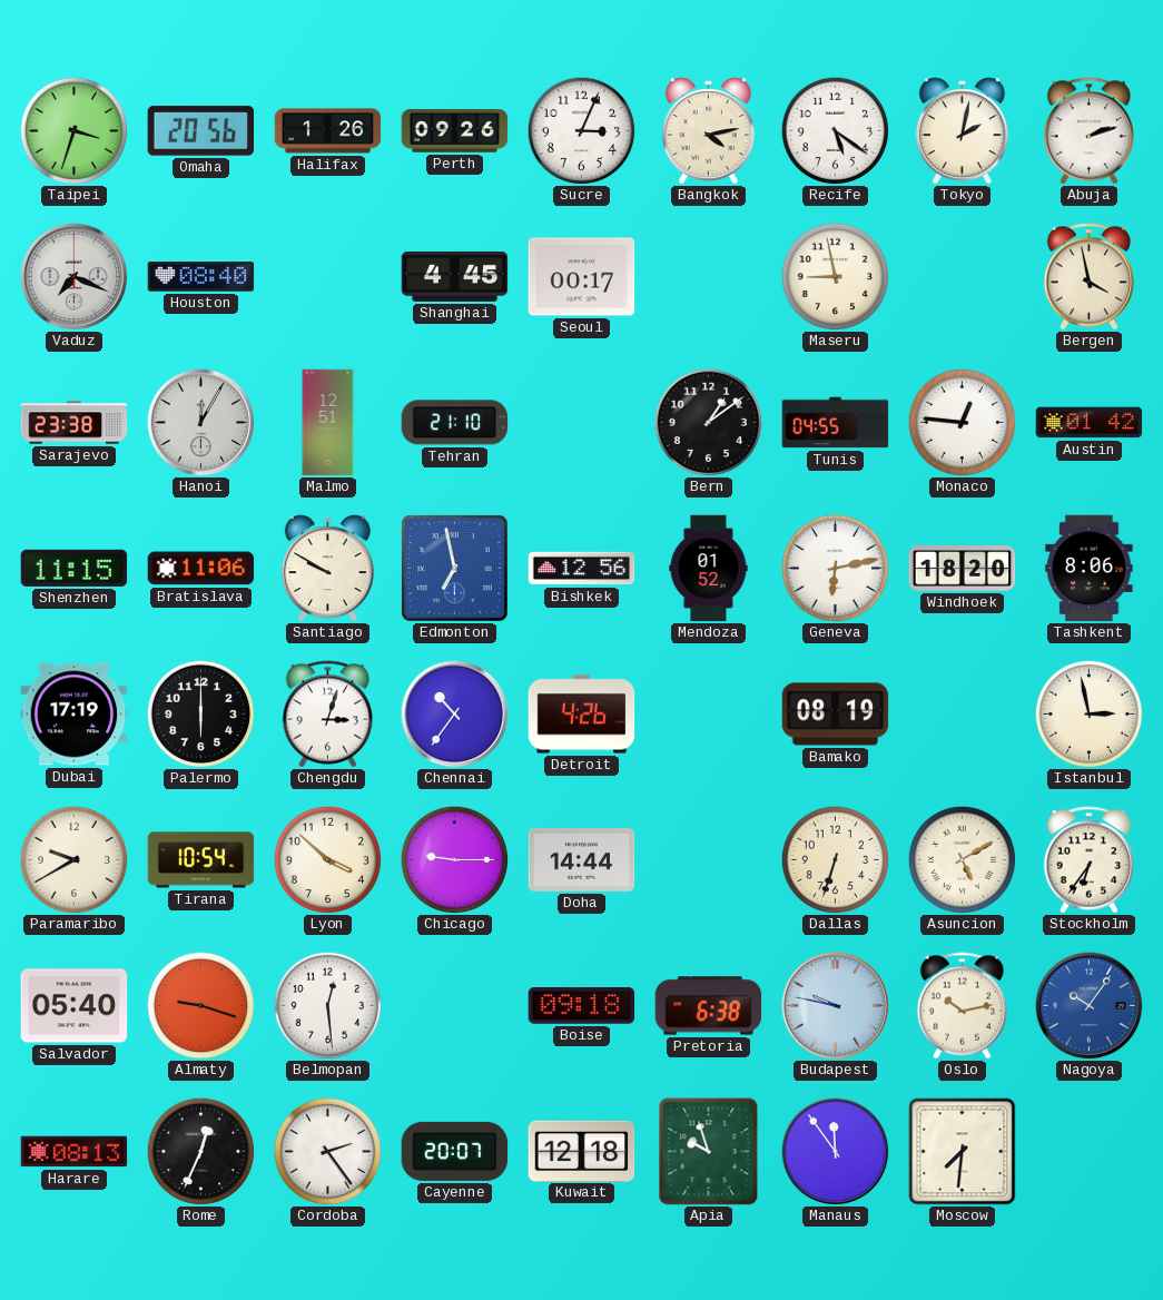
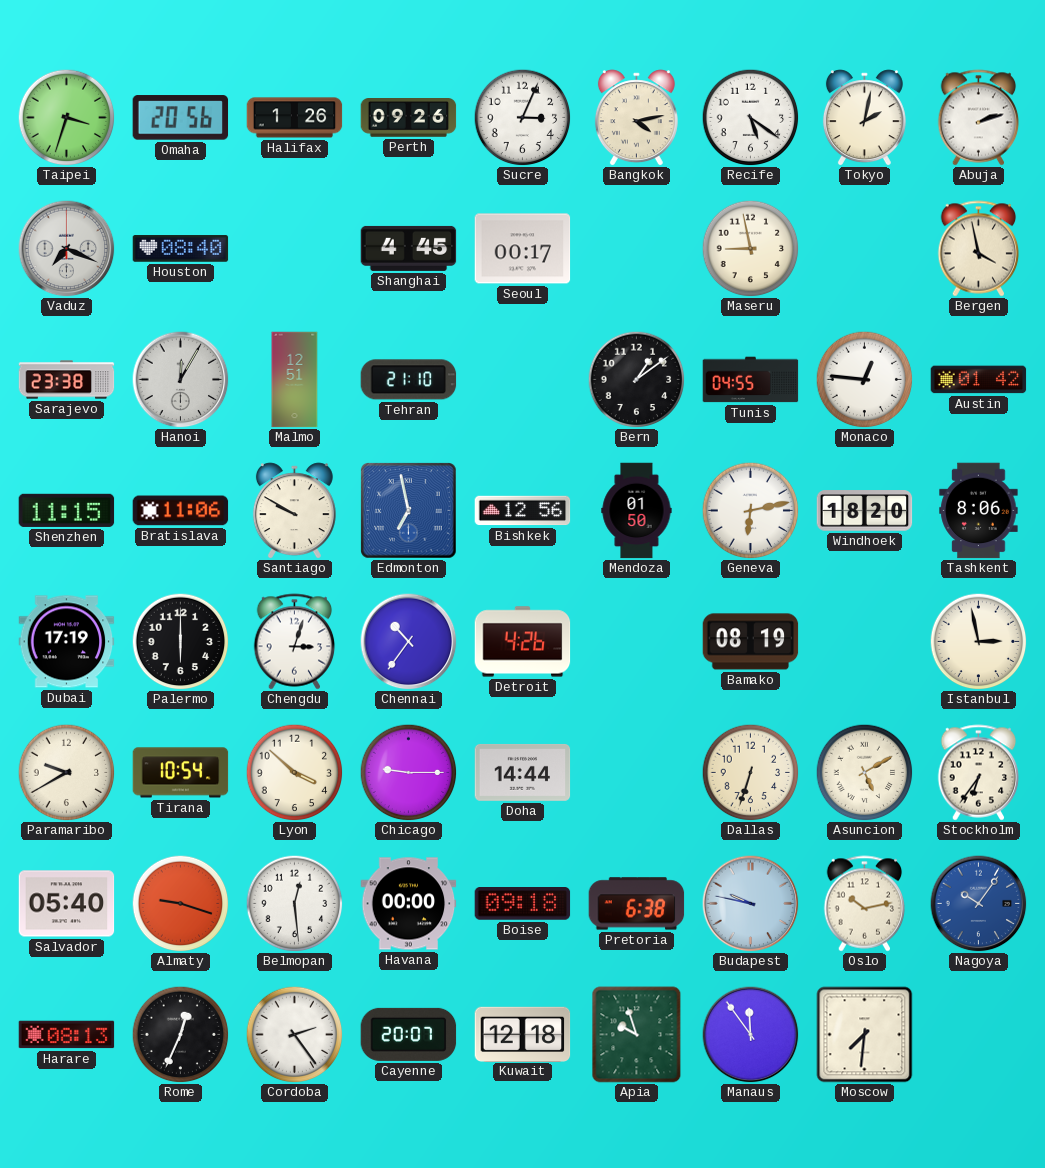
Mendoza: 01:52 -> 01:50
Havana: none -> 00:00
